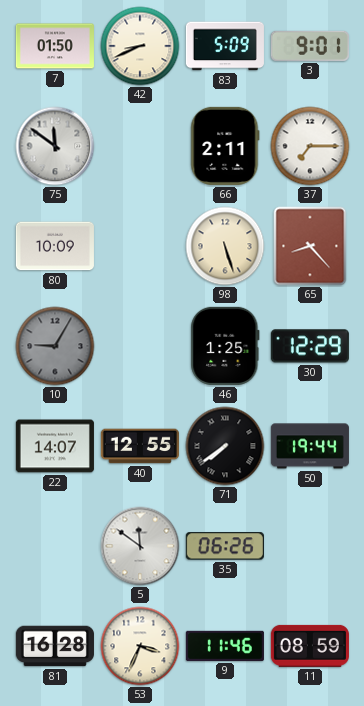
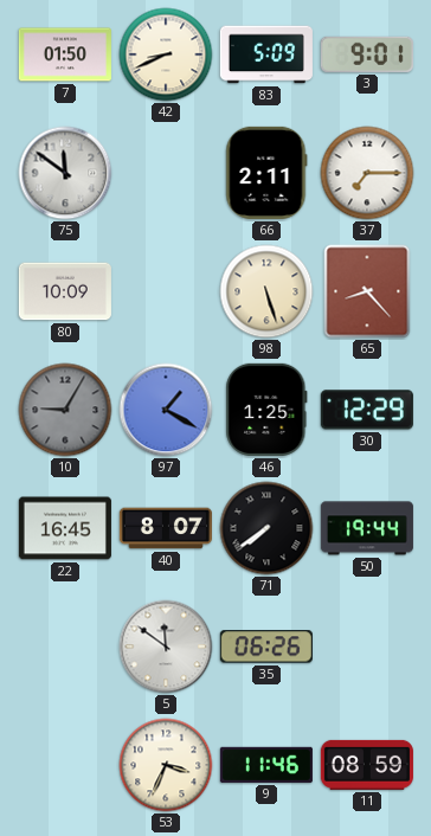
97: none -> 1:20
22: 14:07 -> 16:45
40: 12:55 -> 8:07
81: 16:28 -> none
